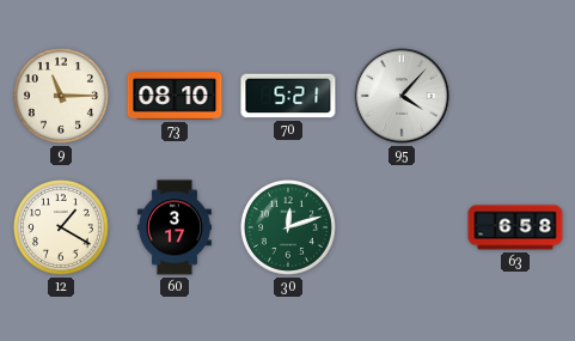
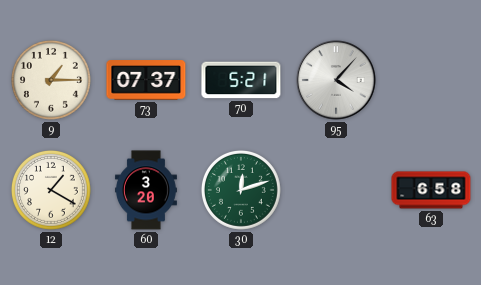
9: 11:15 -> 1:15
73: 08:10 -> 07:37
60: 3:17 -> 3:20
